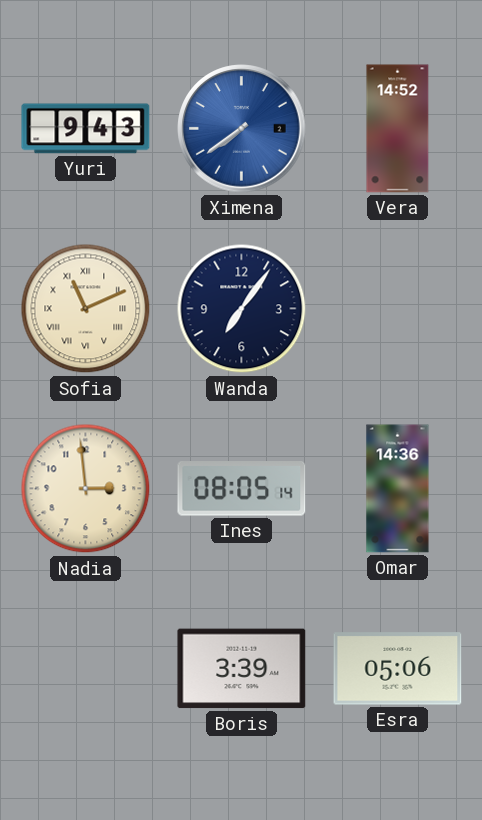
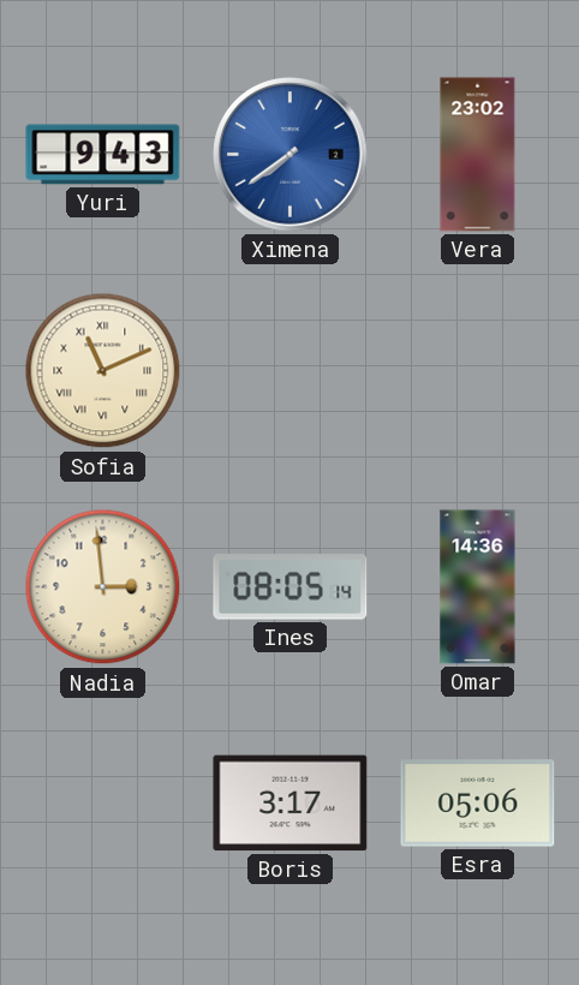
Vera: 14:52 -> 23:02
Wanda: 7:06 -> none
Boris: 3:39 -> 3:17
